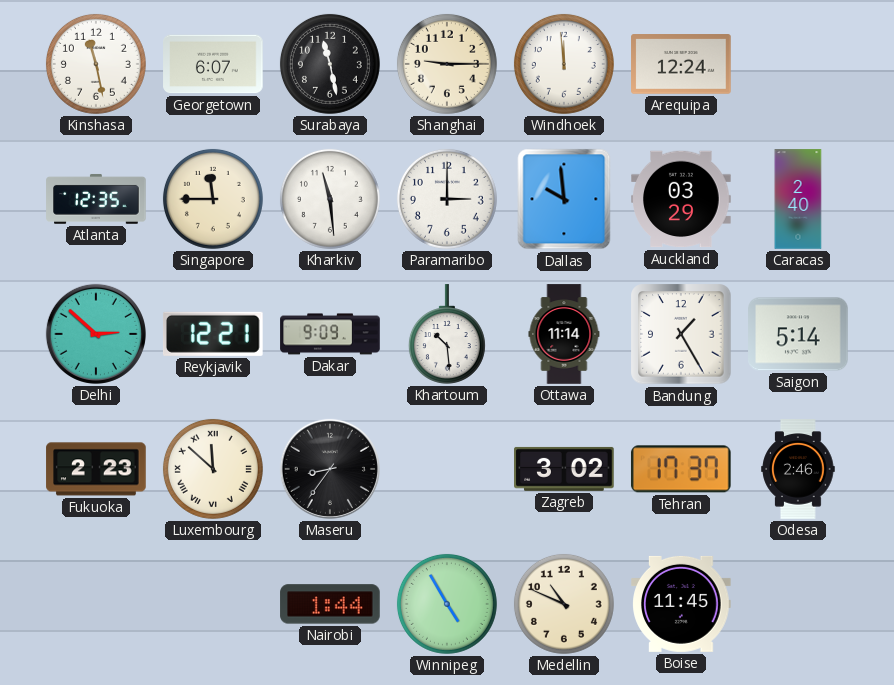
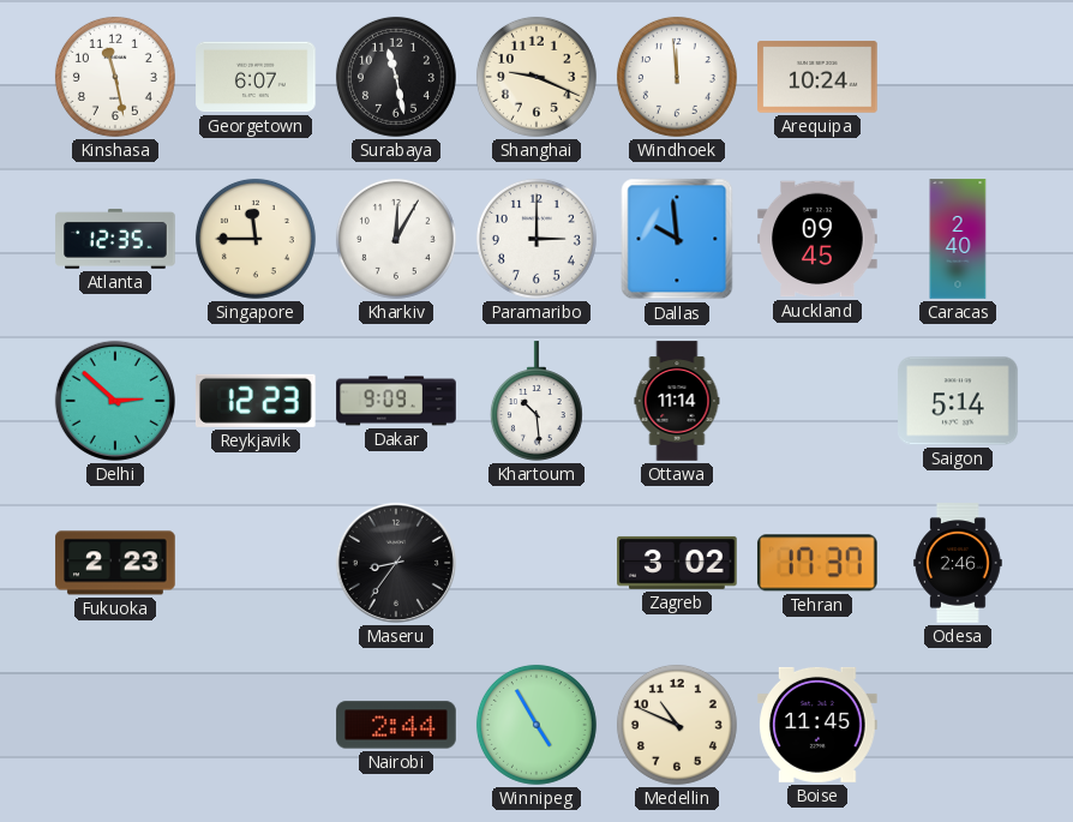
Shanghai: 9:15 -> 9:19
Arequipa: 12:24 -> 10:24
Kharkiv: 11:29 -> 12:05
Auckland: 03:29 -> 09:45
Reykjavik: 12:21 -> 12:23
Bandung: 1:25 -> none
Luxembourg: 11:52 -> none
Nairobi: 1:44 -> 2:44
